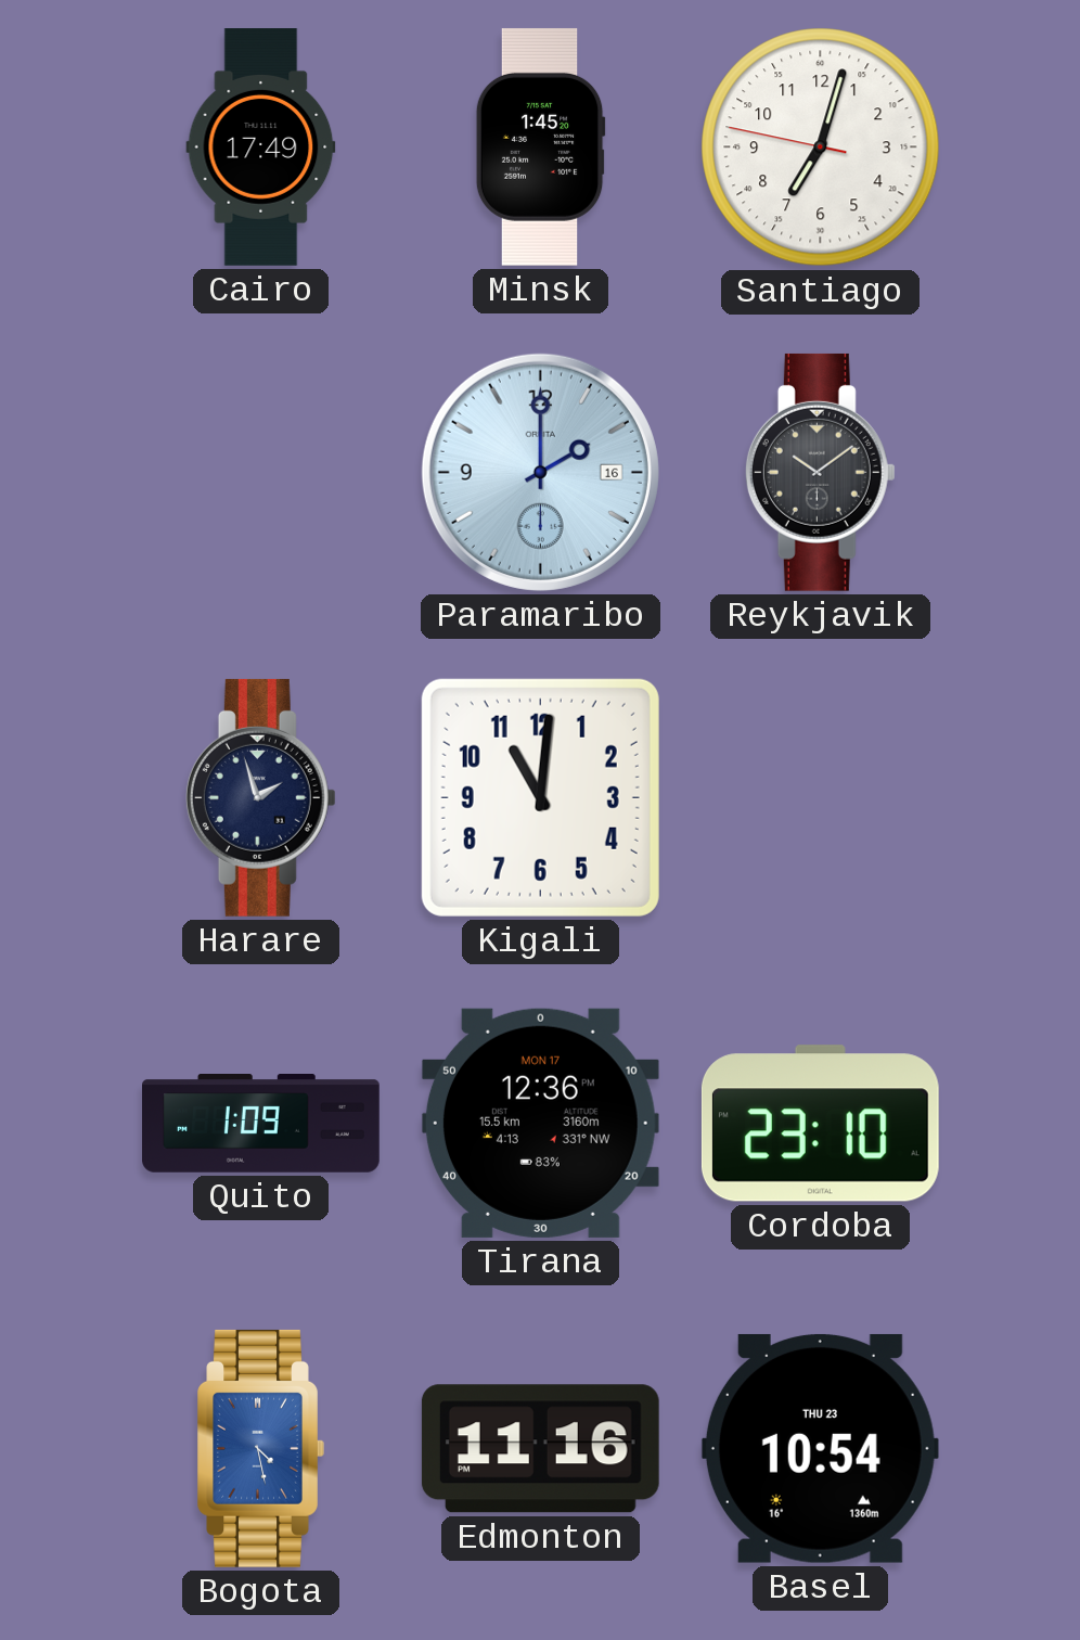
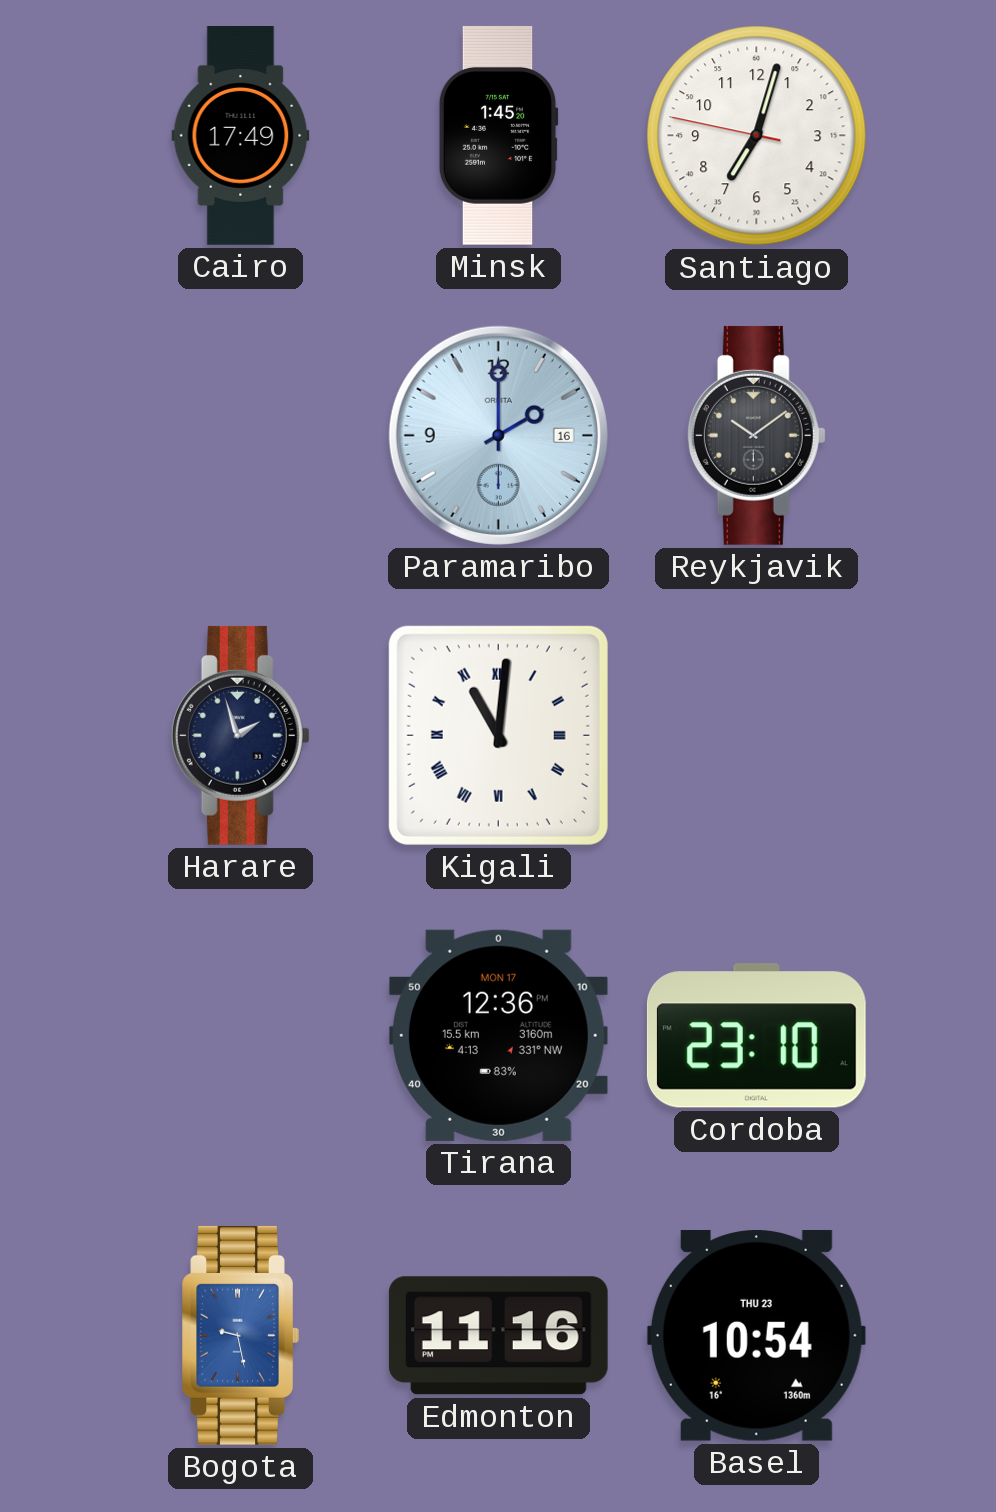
Kigali numerals: Arabic -> Roman
Quito: 1:09 -> none
Bogota: 4:28 -> 9:28
